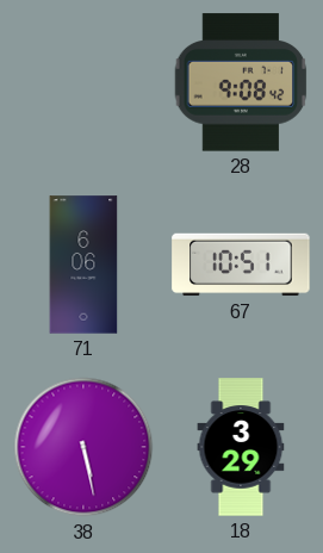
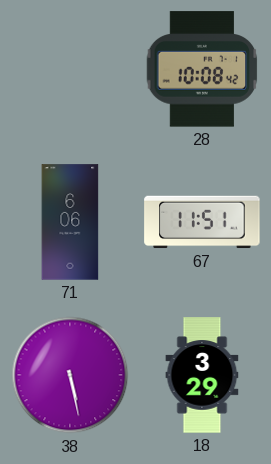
28: 9:08 -> 10:08
67: 10:51 -> 11:51
